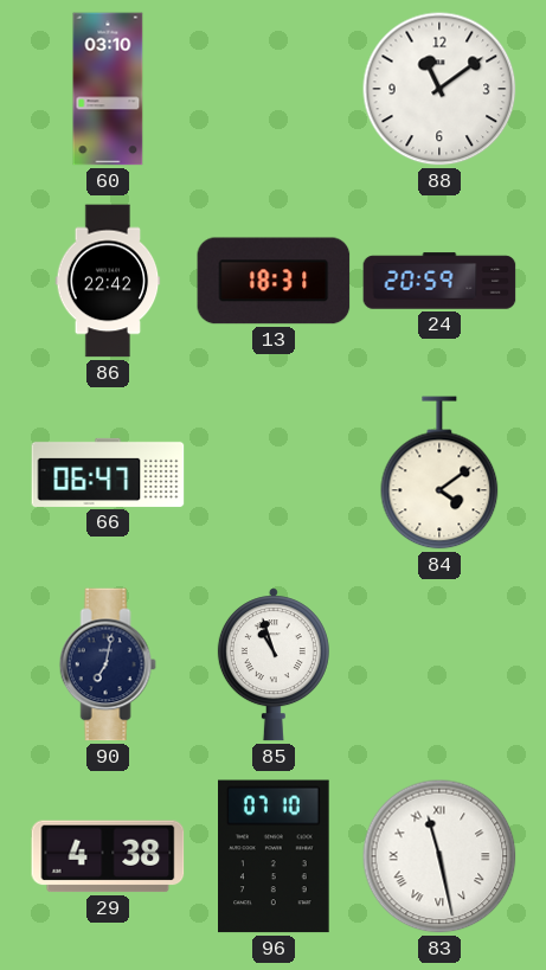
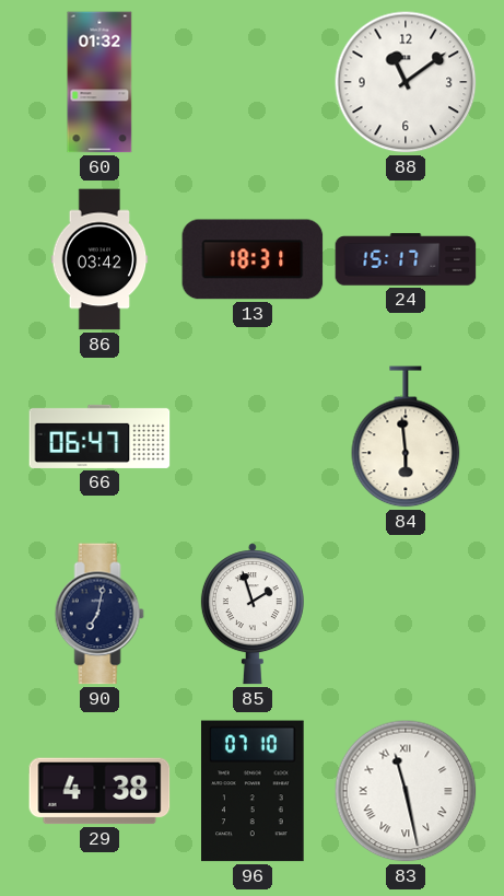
60: 03:10 -> 01:32
86: 22:42 -> 03:42
24: 20:59 -> 15:17
84: 4:09 -> 5:59
85: 10:57 -> 1:57
